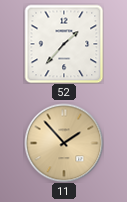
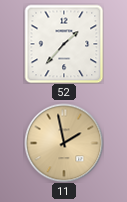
11: 1:53 -> 1:58
